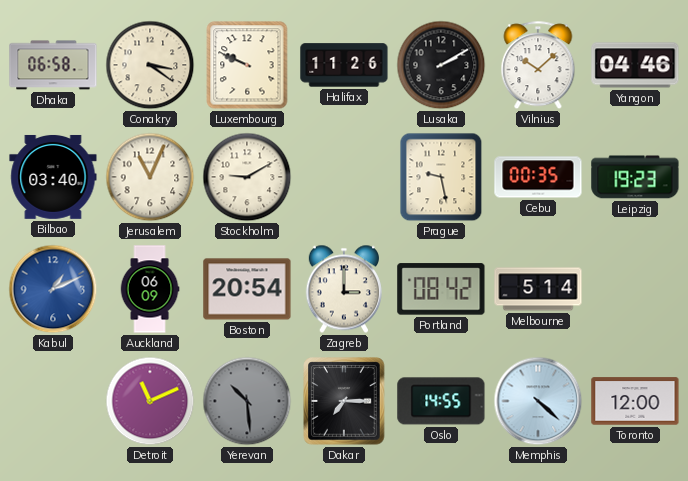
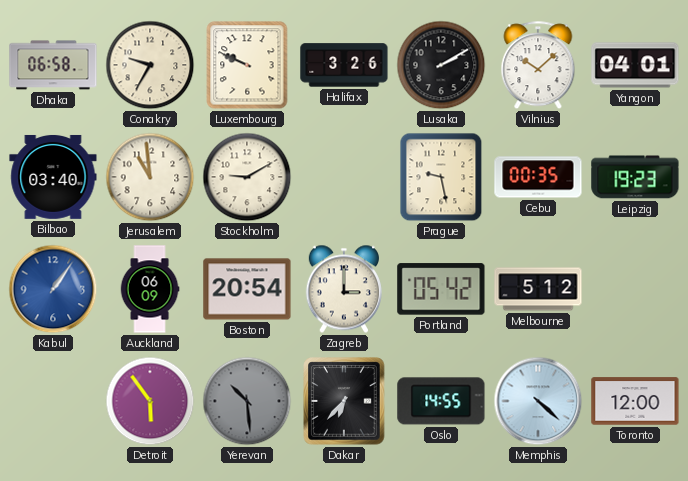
Conakry: 3:21 -> 9:35
Halifax: 11:26 -> 3:26
Yangon: 04:46 -> 04:01
Jerusalem: 11:04 -> 10:59
Kabul: 1:11 -> 1:06
Portland: 08:42 -> 05:42
Melbourne: 5:14 -> 5:12
Detroit: 11:11 -> 5:54
Dakar: 7:15 -> 6:37
